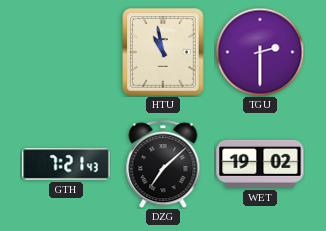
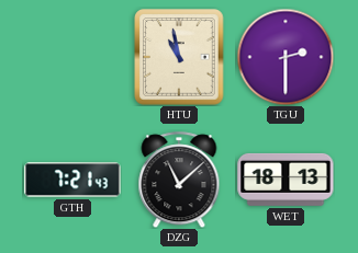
DZG: 7:08 -> 11:08
WET: 19:02 -> 18:13
